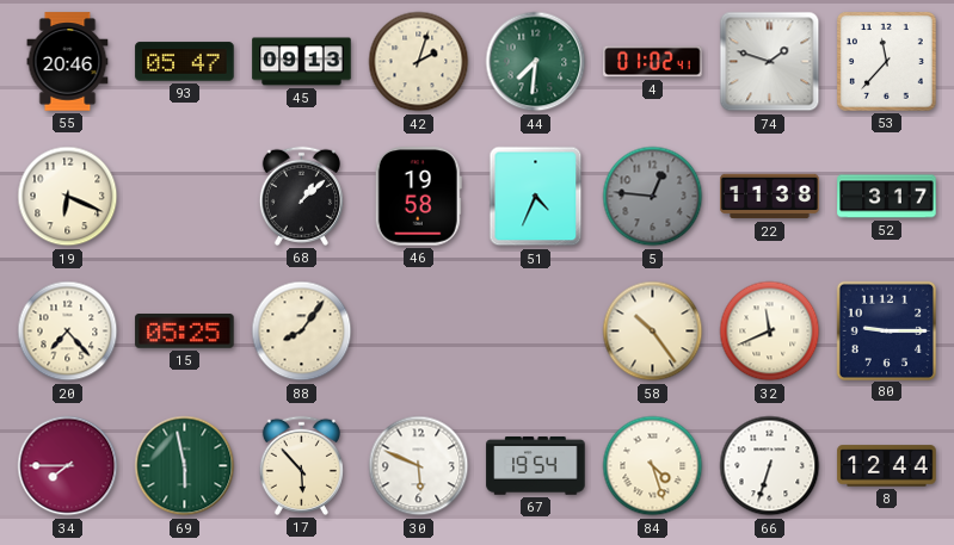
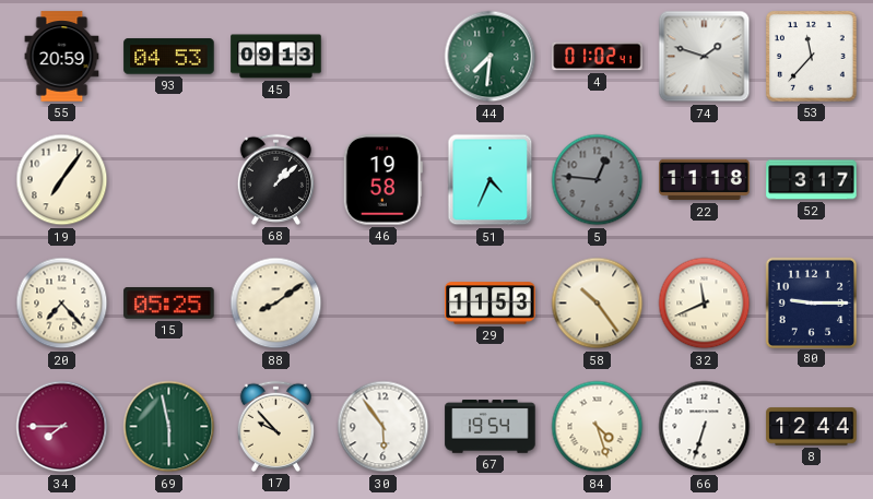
55: 20:46 -> 20:59
93: 05:47 -> 04:53
42: 2:03 -> none
19: 6:19 -> 7:06
22: 11:38 -> 11:18
88: 8:06 -> 8:09
29: none -> 11:53
17: 5:53 -> 9:53
30: 5:49 -> 5:54
